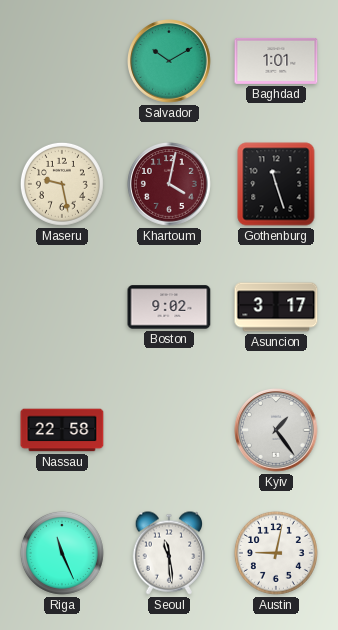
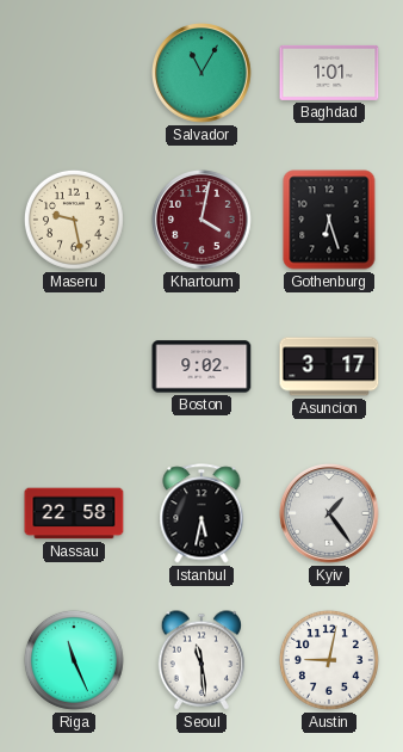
Salvador: 10:10 -> 11:05
Gothenburg: 11:27 -> 6:27
Istanbul: none -> 5:32
